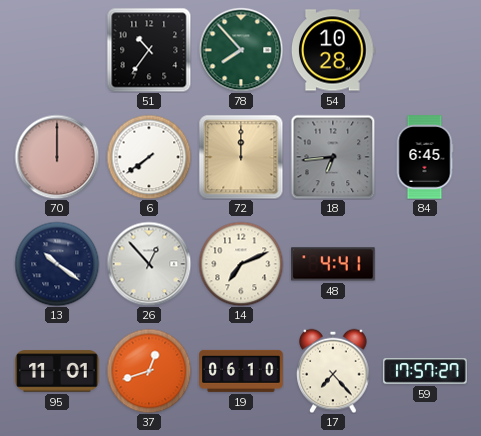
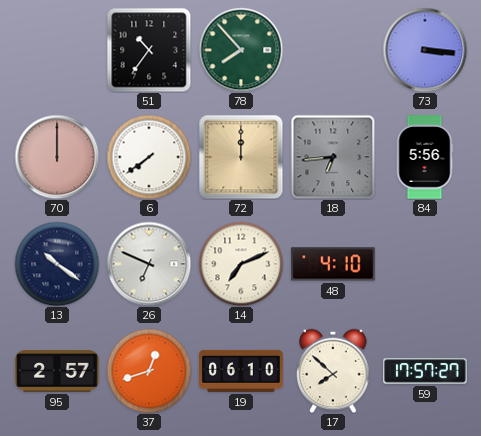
54: 10:28 -> none
73: none -> 3:16
84: 6:45 -> 5:56
26: 12:53 -> 6:49
48: 4:41 -> 4:10
95: 11:01 -> 2:57
17: 7:23 -> 7:52
